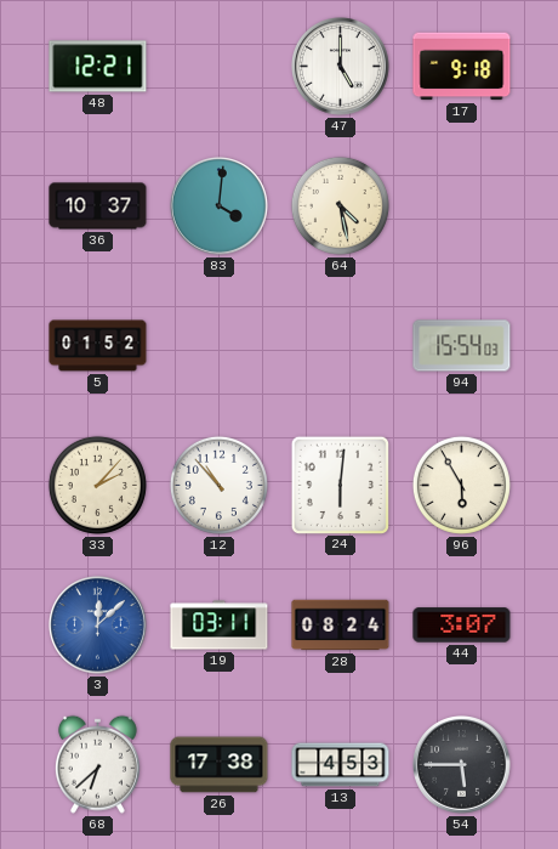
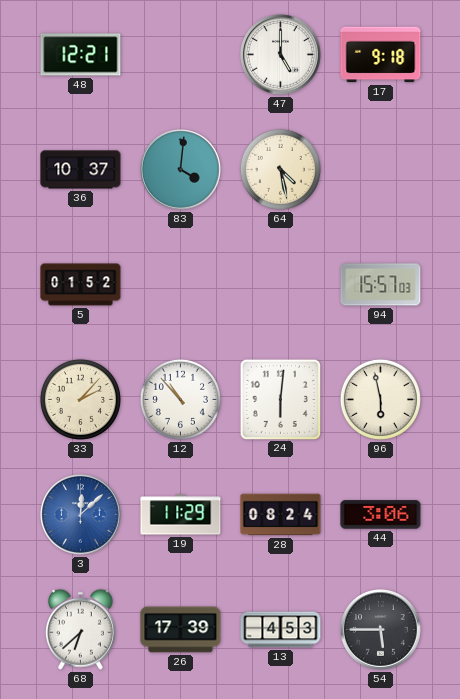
94: 15:54 -> 15:57
96: 5:55 -> 5:58
19: 03:11 -> 11:29
44: 3:07 -> 3:06
26: 17:38 -> 17:39
